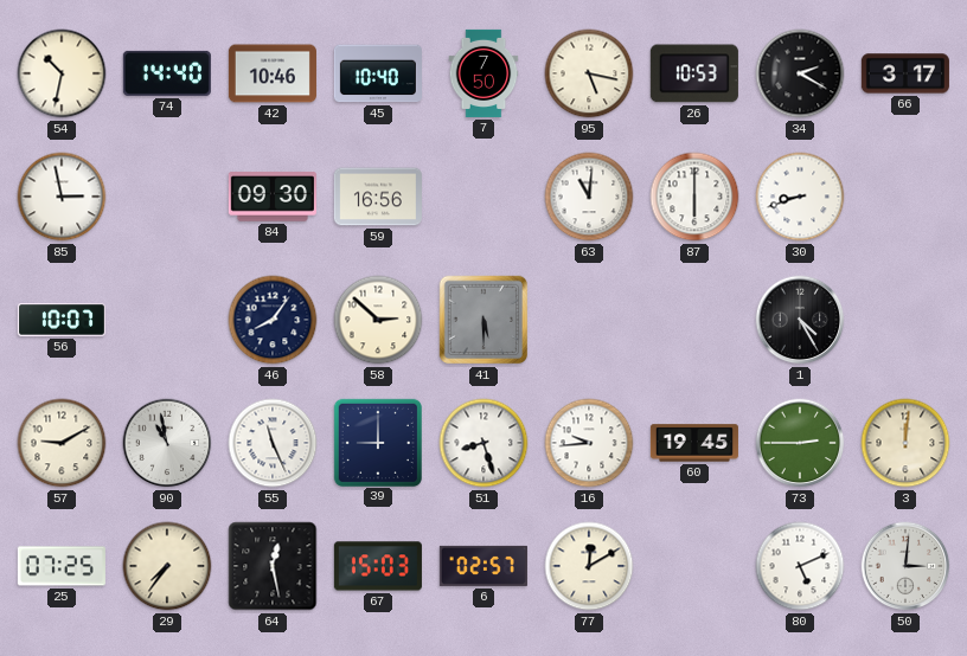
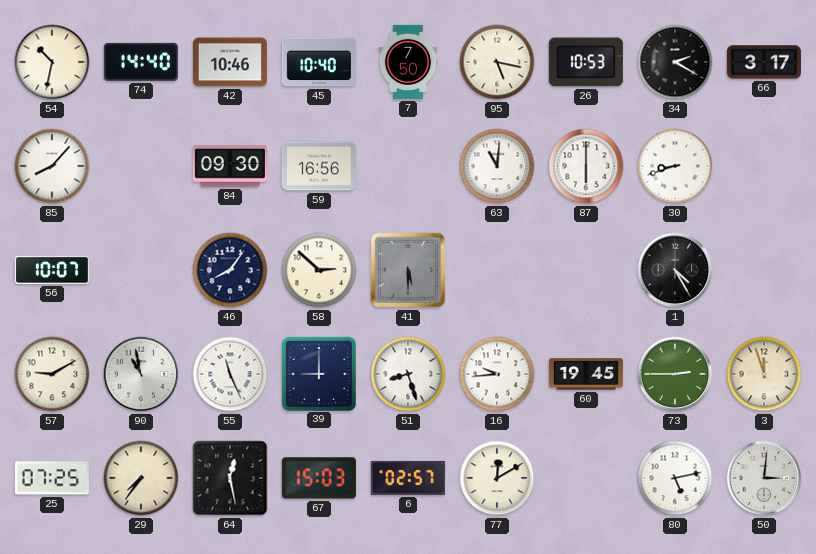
85: 2:58 -> 8:07
3: 12:01 -> 11:57
80: 5:11 -> 5:13
